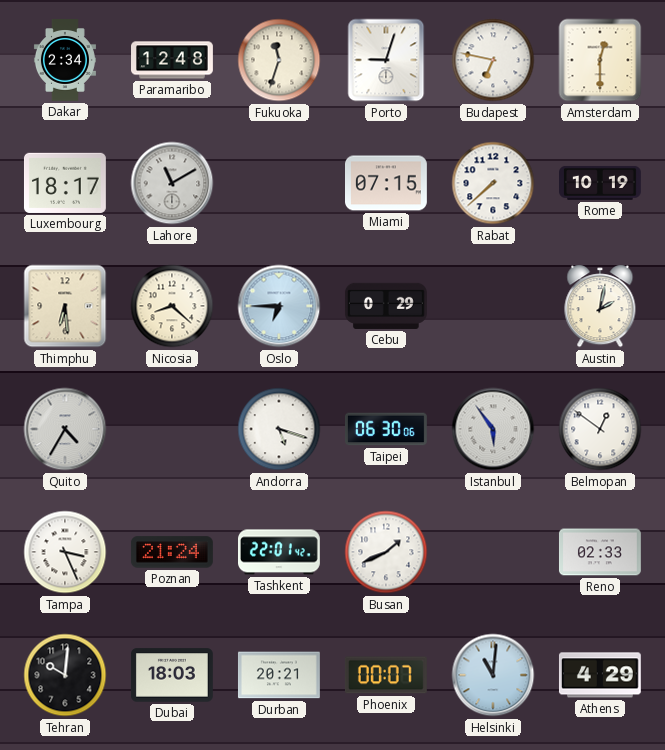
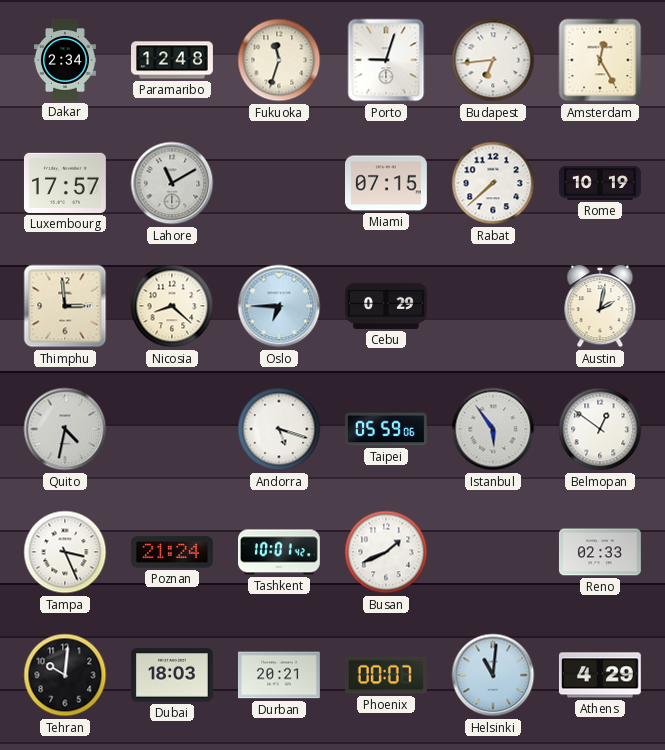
Budapest: 6:47 -> 6:44
Amsterdam: 12:30 -> 12:25
Luxembourg: 18:17 -> 17:57
Thimphu: 6:29 -> 2:59
Quito: 4:35 -> 4:32
Taipei: 06:30 -> 05:59
Tashkent: 22:01 -> 10:01
